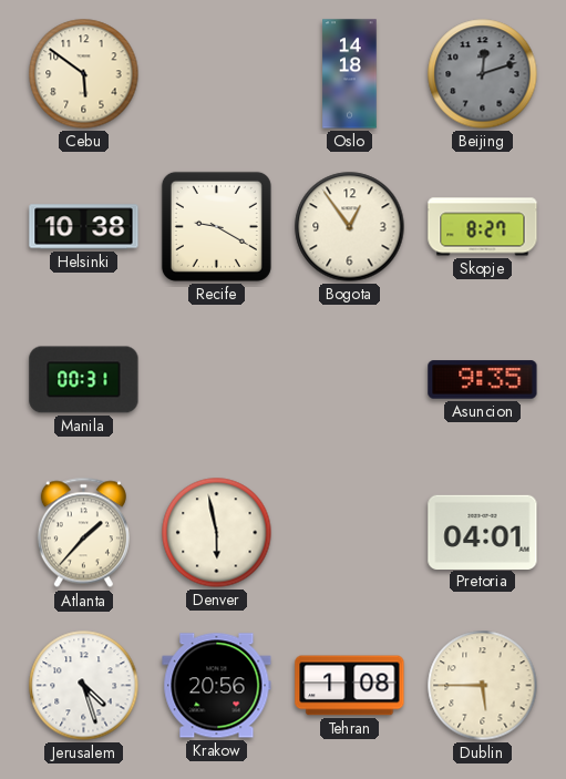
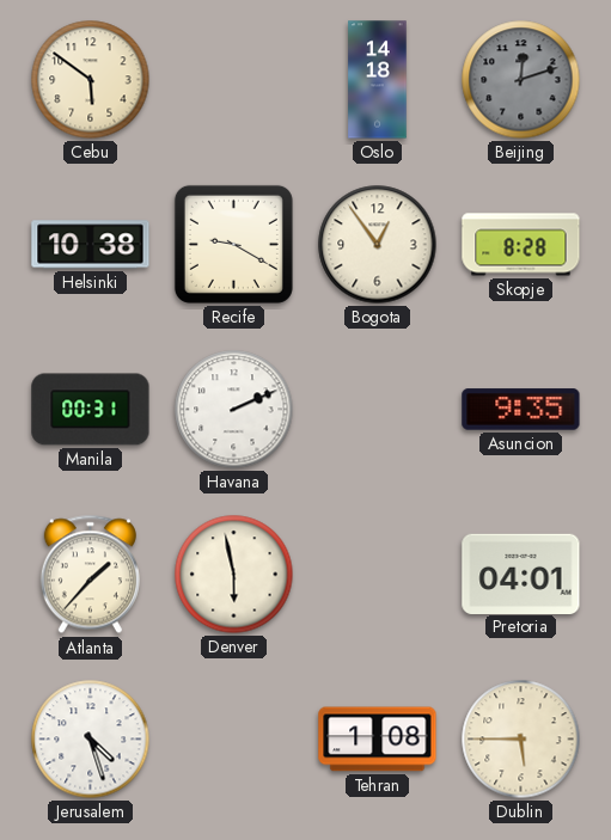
Skopje: 8:27 -> 8:28
Havana: none -> 2:11
Krakow: 20:56 -> none
